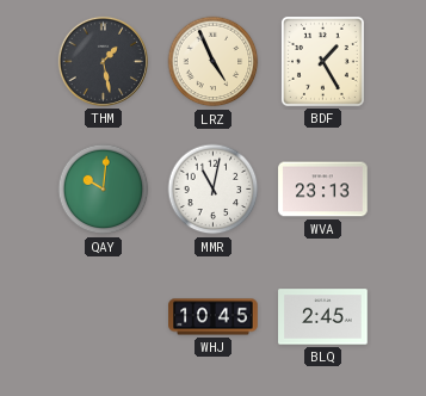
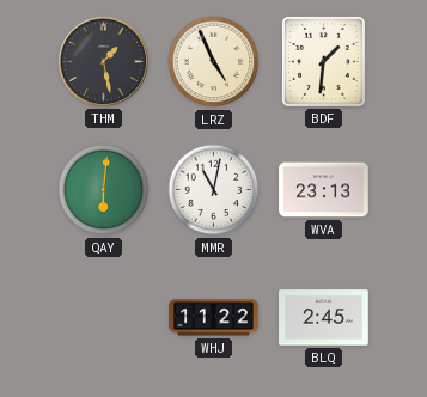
BDF: 1:25 -> 1:31
QAY: 10:01 -> 6:01
WHJ: 10:45 -> 11:22
